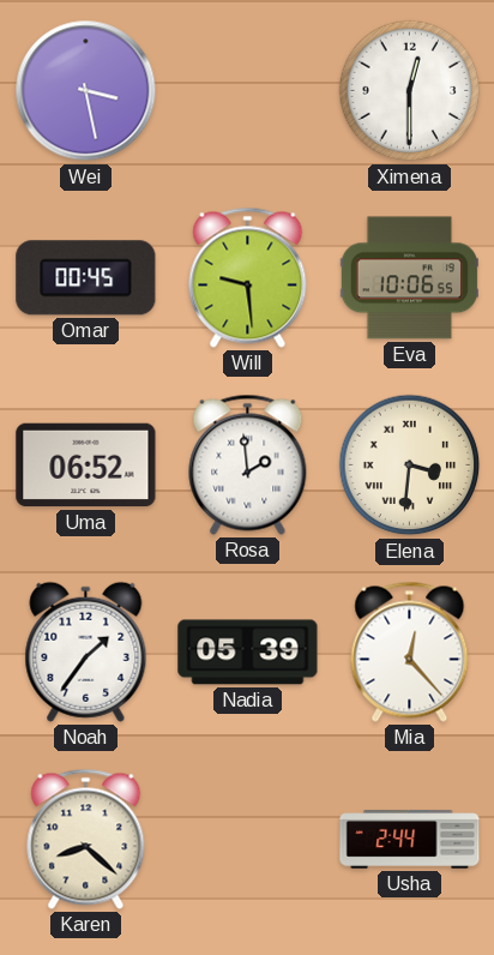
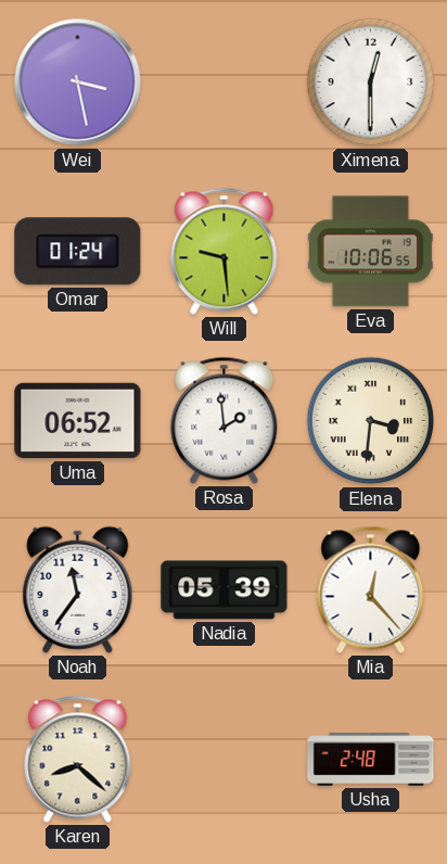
Omar: 00:45 -> 01:24
Noah: 1:36 -> 11:36
Usha: 2:44 -> 2:48
